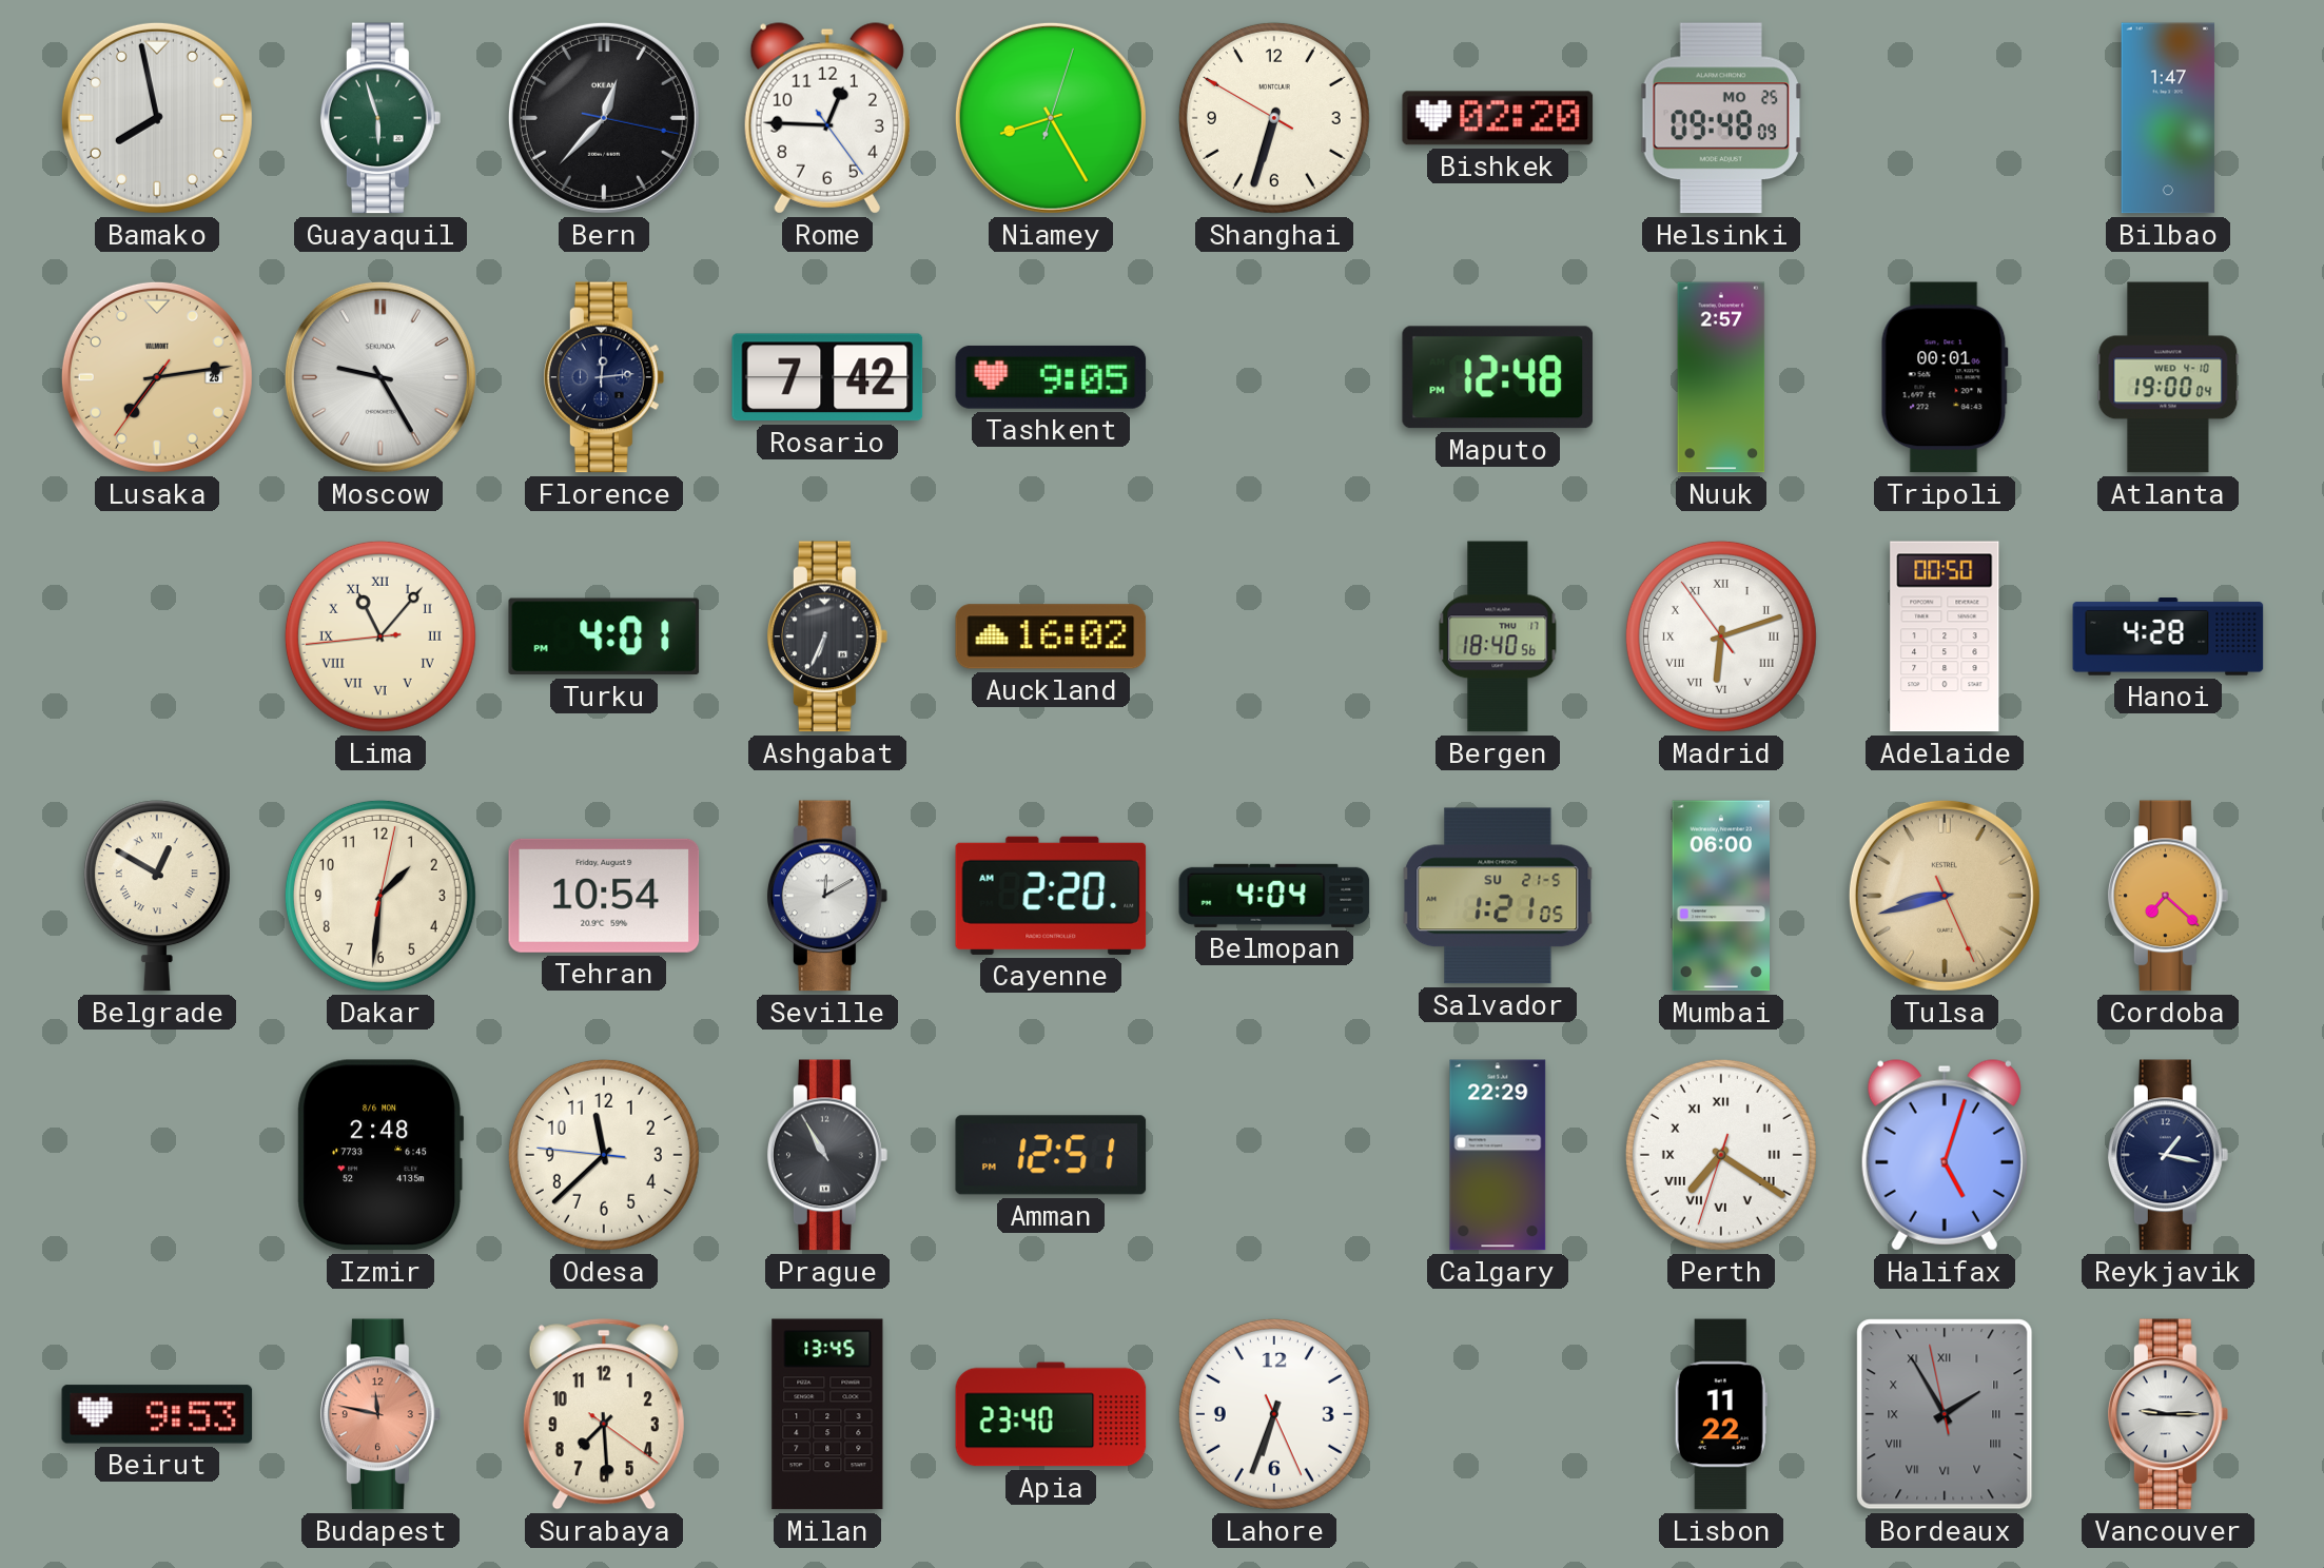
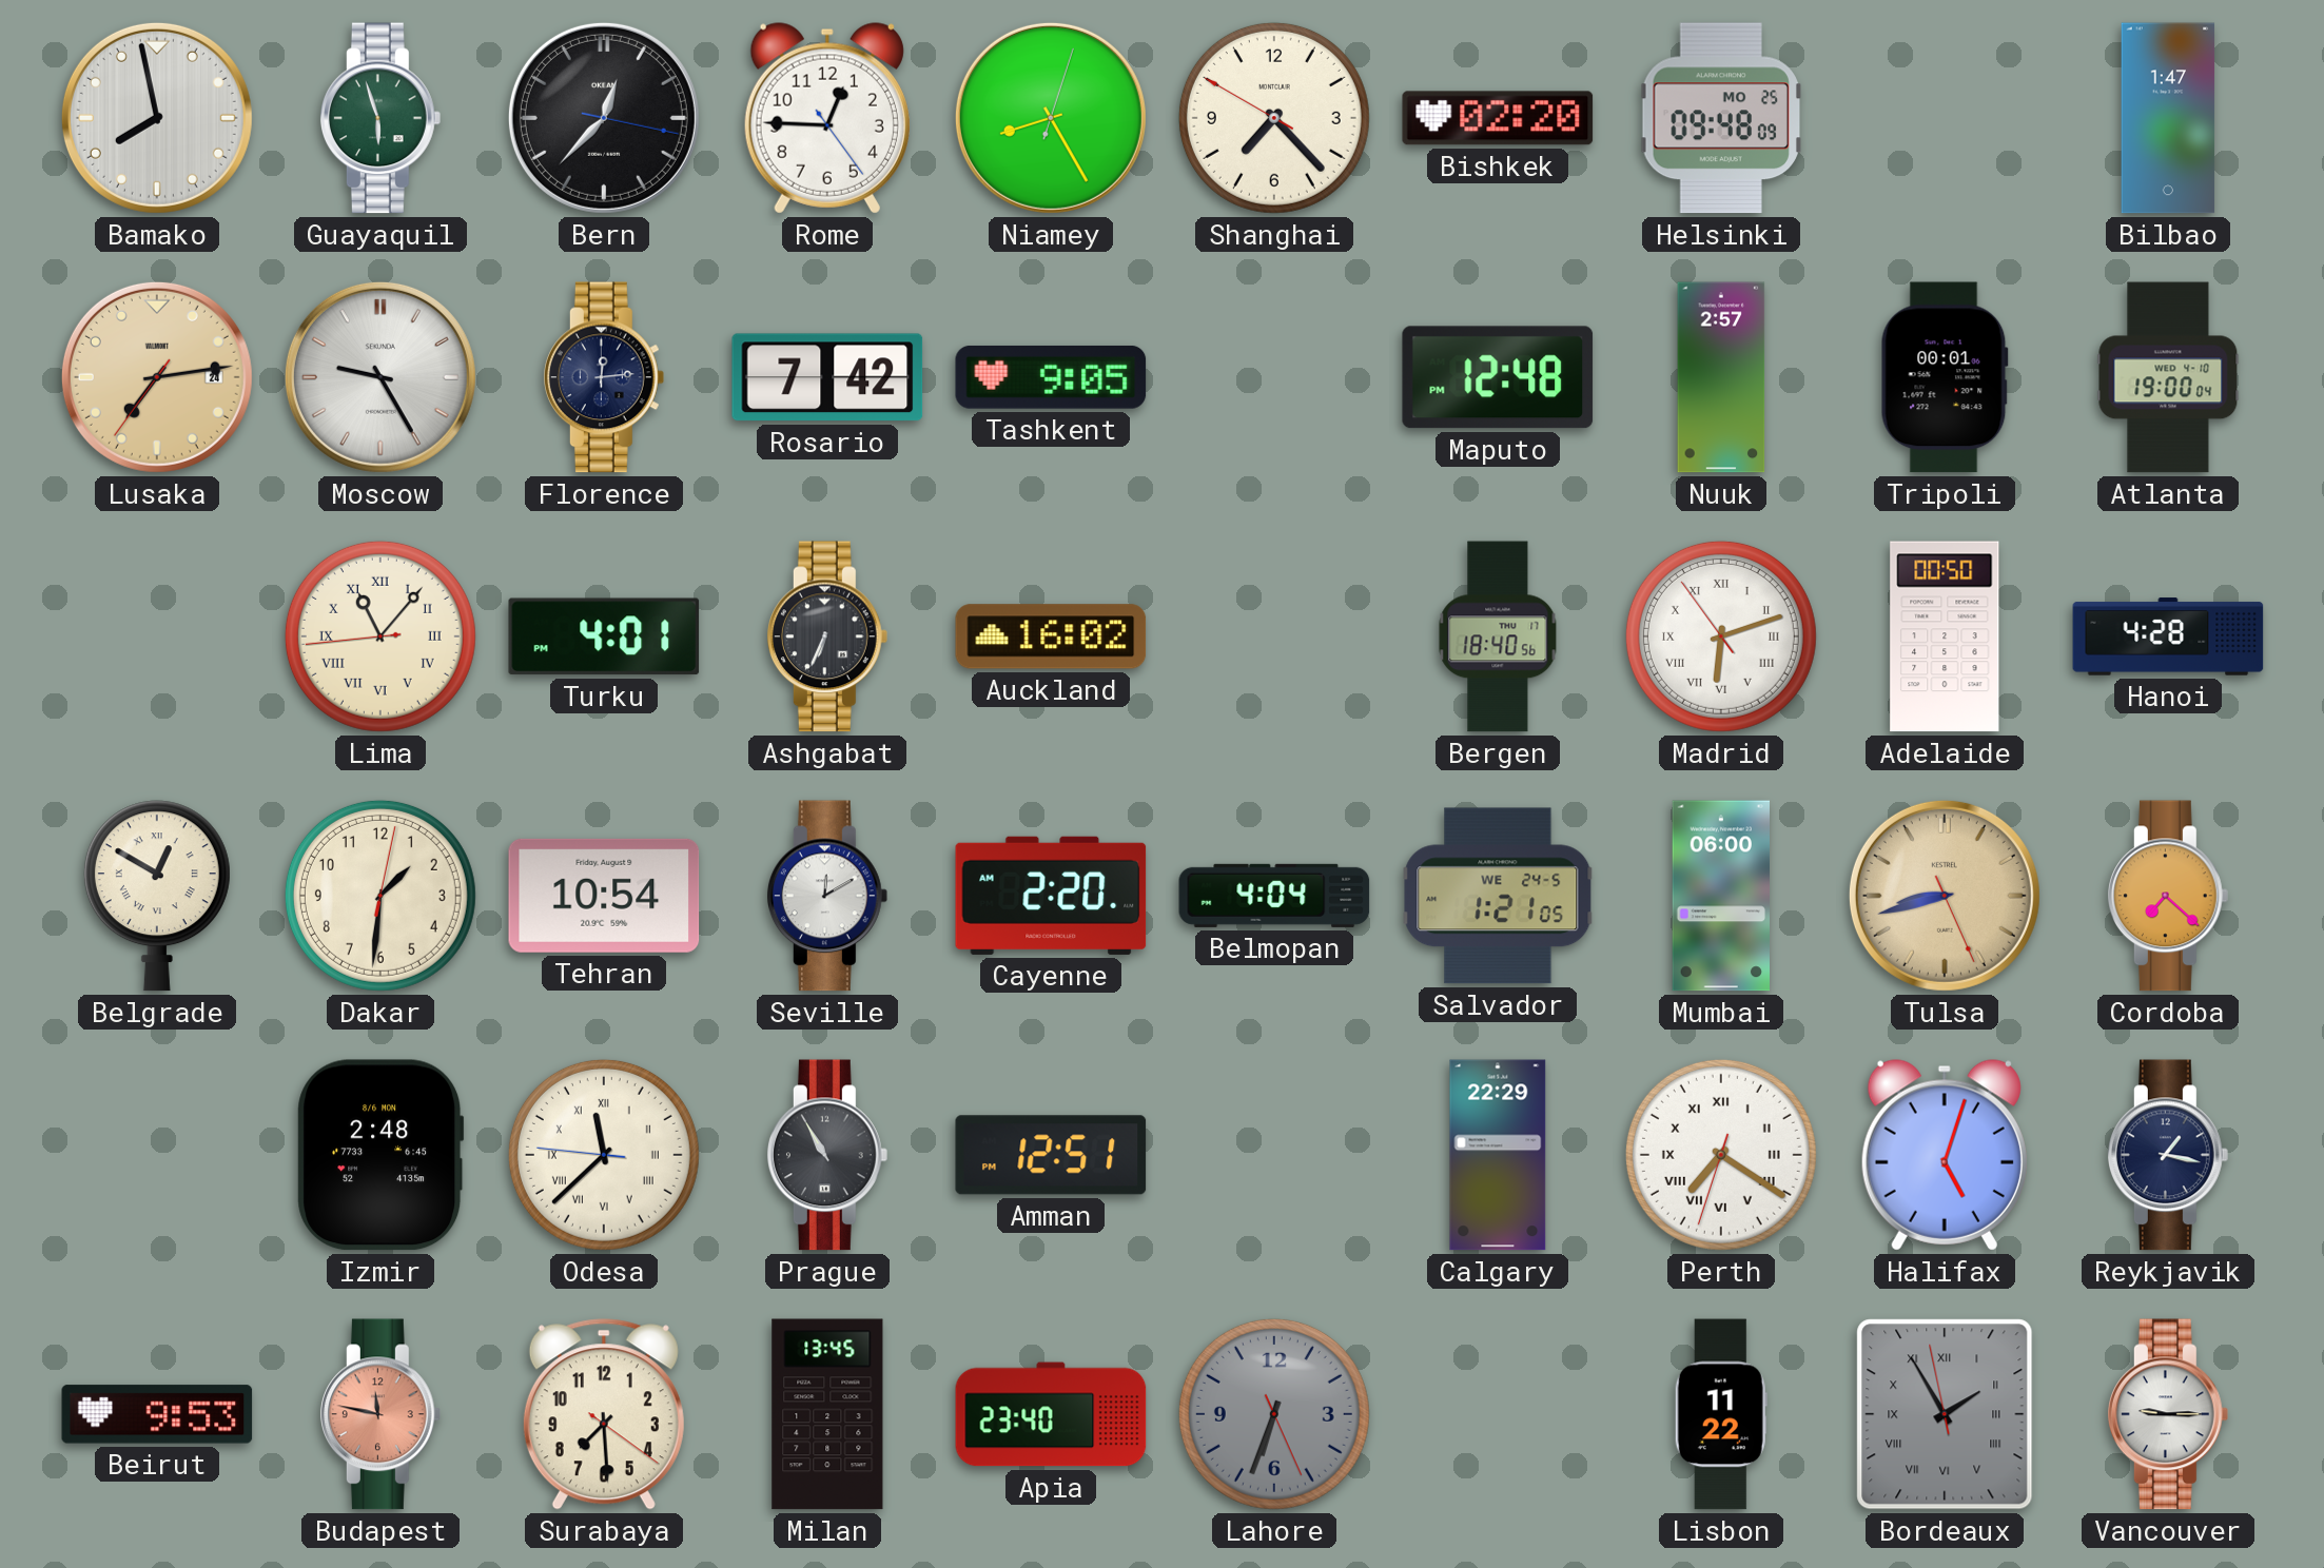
Shanghai: 6:32 -> 7:22
Lusaka date: 25 -> 24
Salvador date: SU 21-5 -> WE 24-5
Odesa numerals: Arabic -> Roman
Lahore dial: white -> grey
